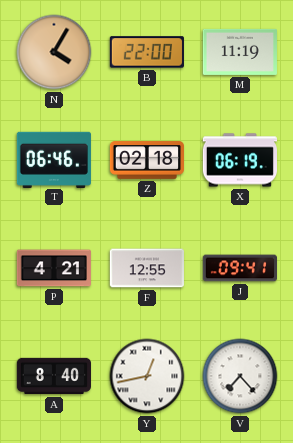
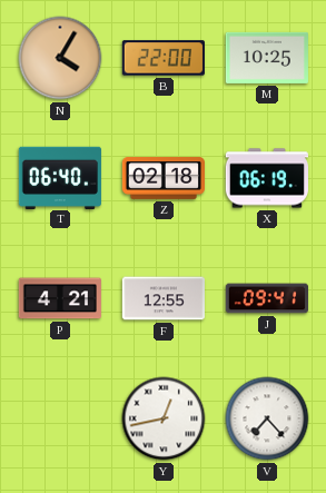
M: 11:19 -> 10:25
T: 06:46 -> 06:40
A: 8:40 -> none
